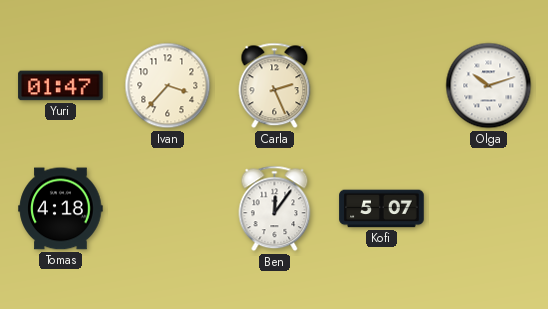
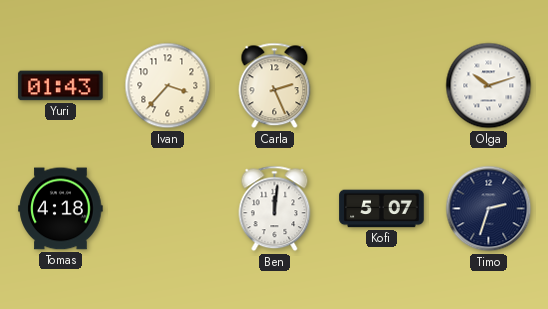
Yuri: 01:47 -> 01:43
Ben: 12:06 -> 12:01
Timo: none -> 2:33
